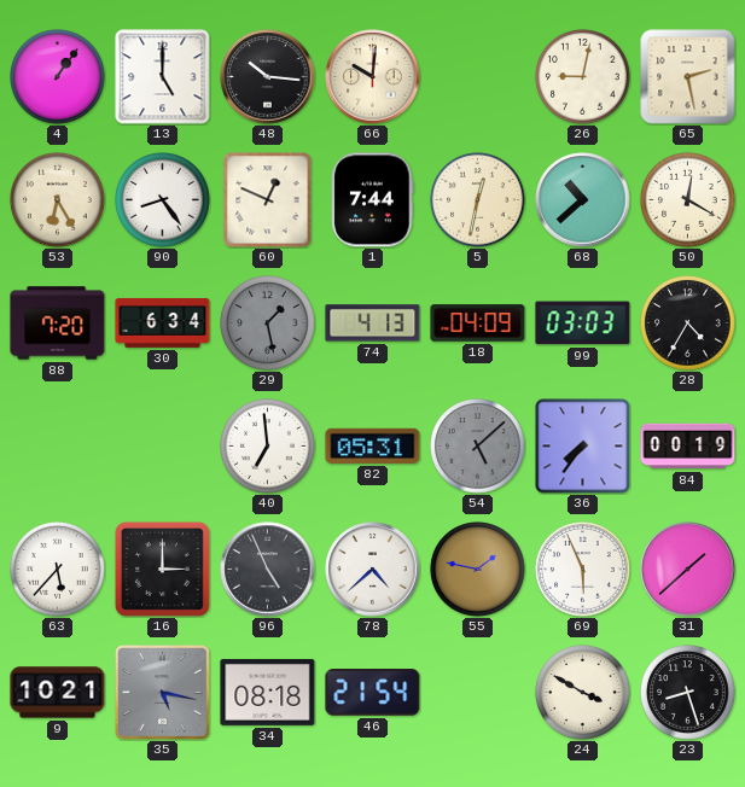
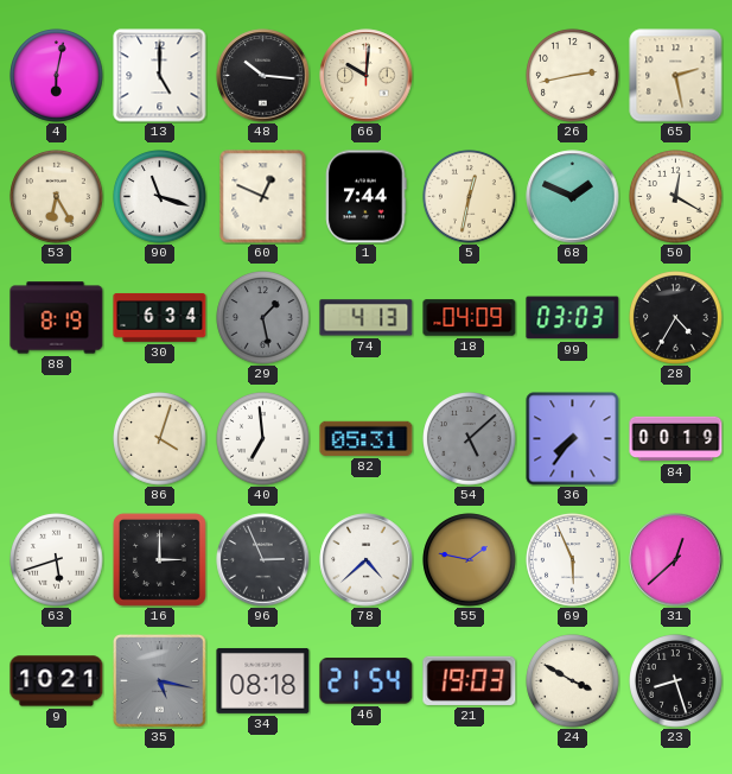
4: 1:06 -> 6:02
26: 9:02 -> 2:43
90: 8:24 -> 11:18
68: 10:38 -> 1:49
88: 7:20 -> 8:19
86: none -> 4:03
63: 5:37 -> 5:42
96: 4:56 -> 2:56
31: 1:38 -> 12:38
21: none -> 19:03
